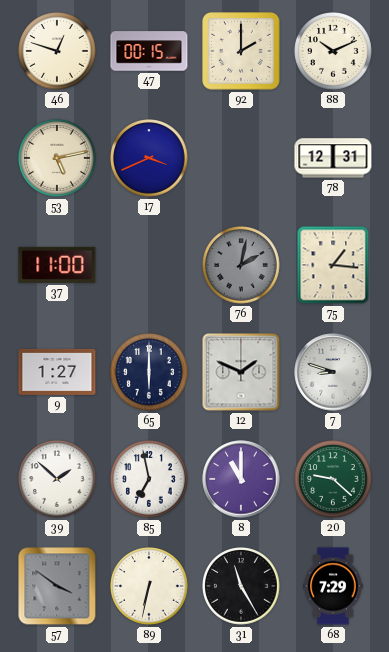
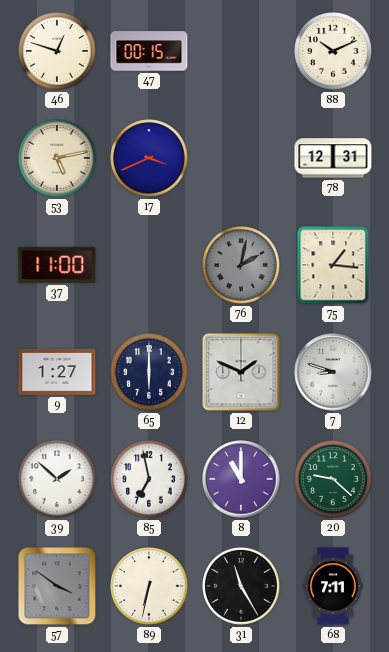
92: 2:00 -> none
68: 7:29 -> 7:11
